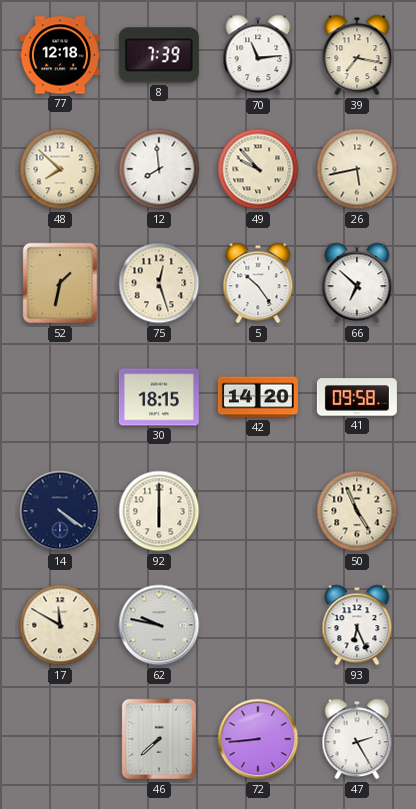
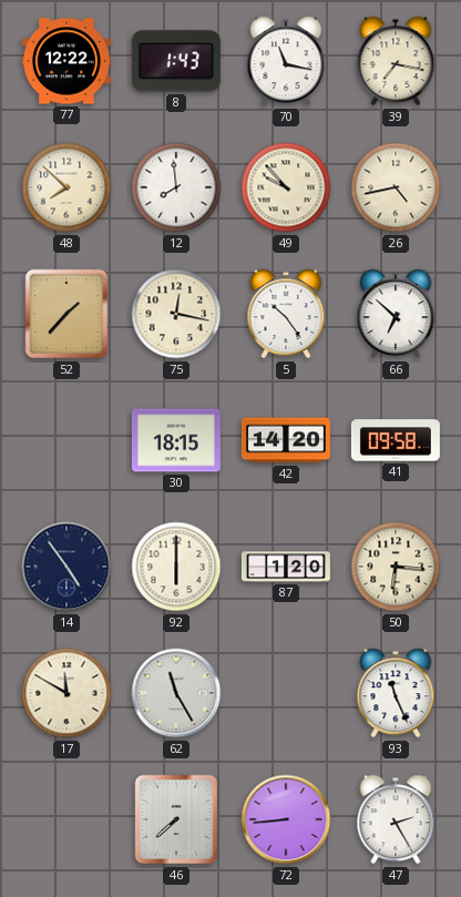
77: 12:18 -> 12:22
8: 7:39 -> 1:43
70: 11:14 -> 11:17
26: 5:43 -> 4:43
52: 1:32 -> 1:37
75: 12:27 -> 12:17
14: 4:21 -> 4:54
87: none -> 1:20
50: 4:56 -> 6:16
62: 9:47 -> 11:25
93: 6:26 -> 11:26
